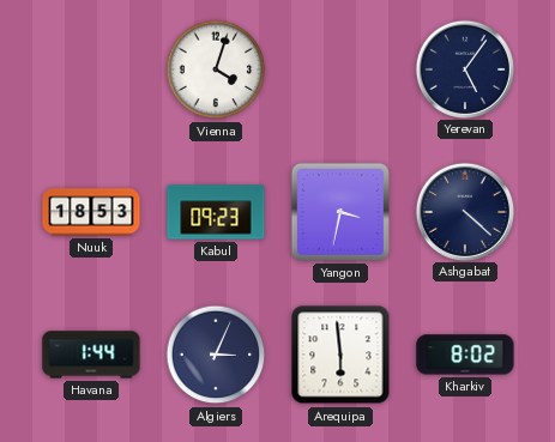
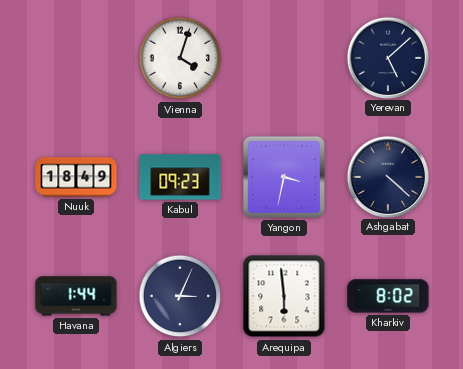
Yerevan: 5:06 -> 5:08
Nuuk: 18:53 -> 18:49
